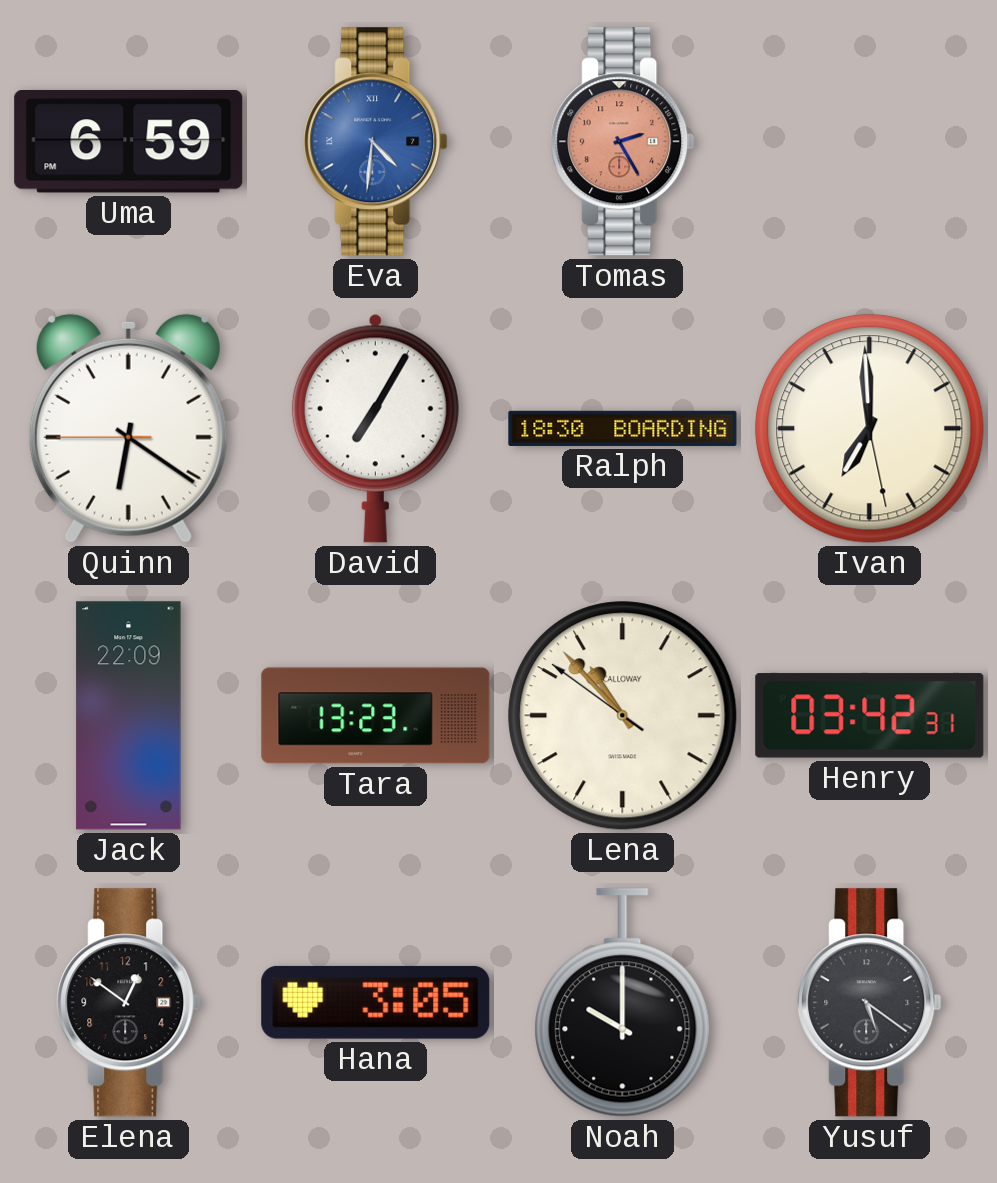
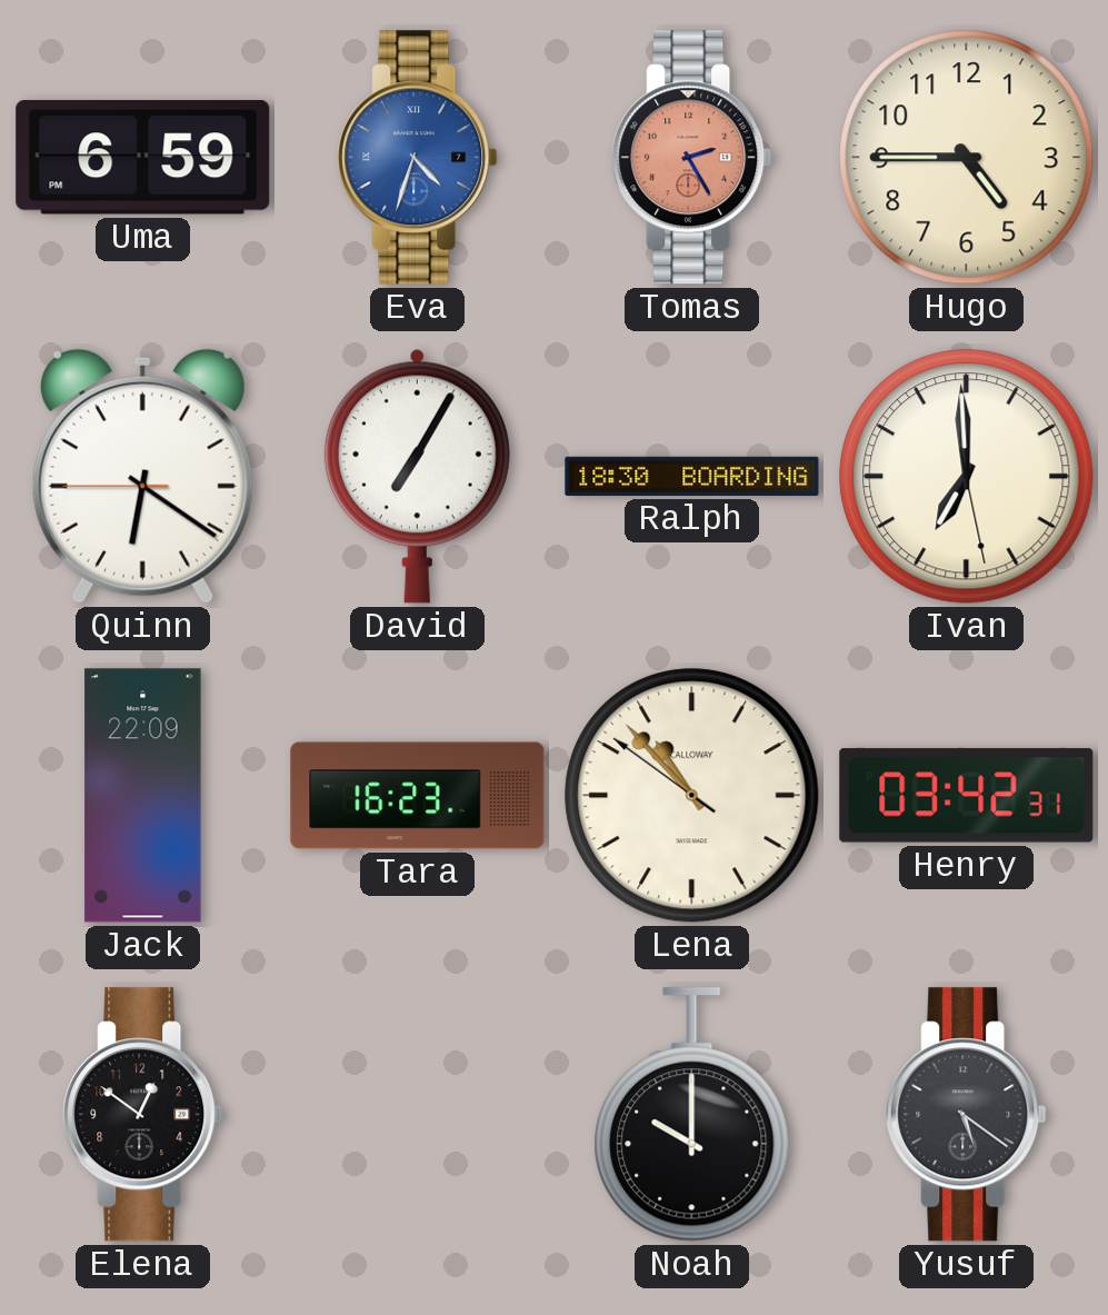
Eva: 4:31 -> 4:33
Hugo: none -> 4:45
Tara: 13:23 -> 16:23
Hana: 3:05 -> none
